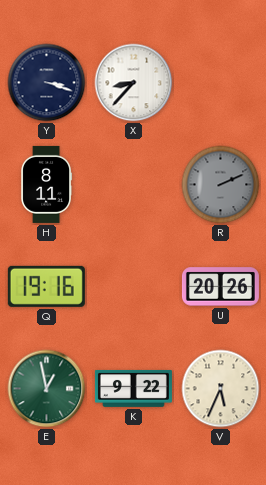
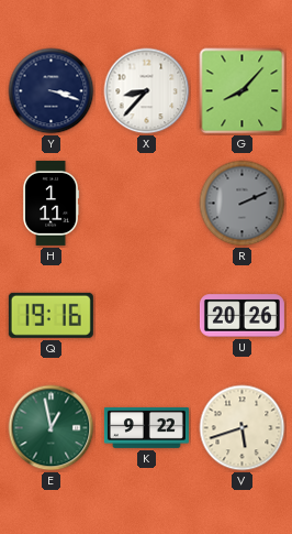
G: none -> 8:07
H: 8:11 -> 1:11
V: 5:34 -> 5:42
